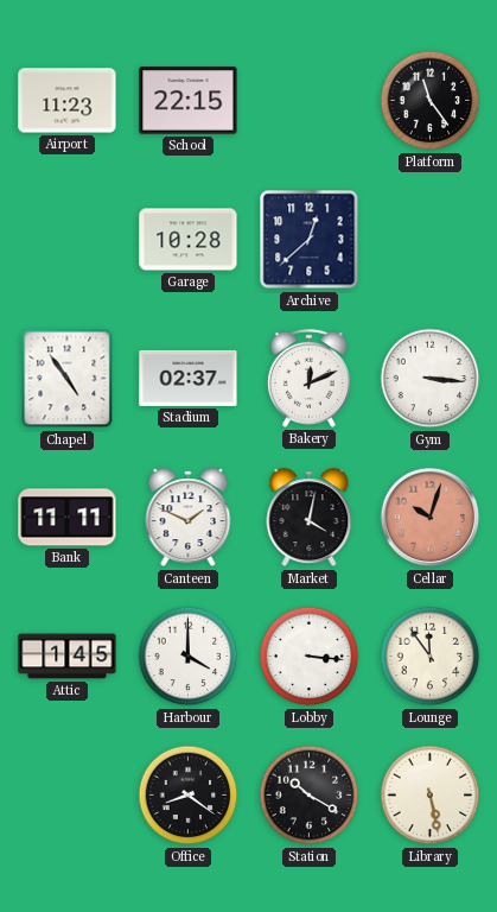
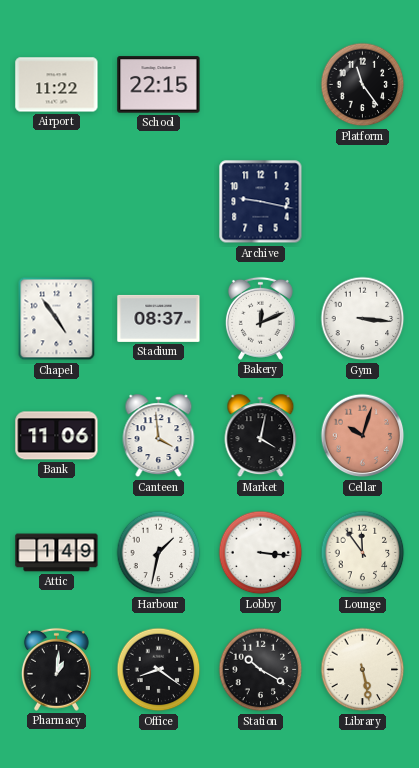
Airport: 11:23 -> 11:22
Garage: 10:28 -> none
Archive: 12:38 -> 9:17
Stadium: 02:37 -> 08:37
Bank: 11:11 -> 11:06
Canteen: 1:49 -> 3:59
Attic: 1:45 -> 1:49
Harbour: 4:00 -> 1:32
Pharmacy: none -> 1:01
